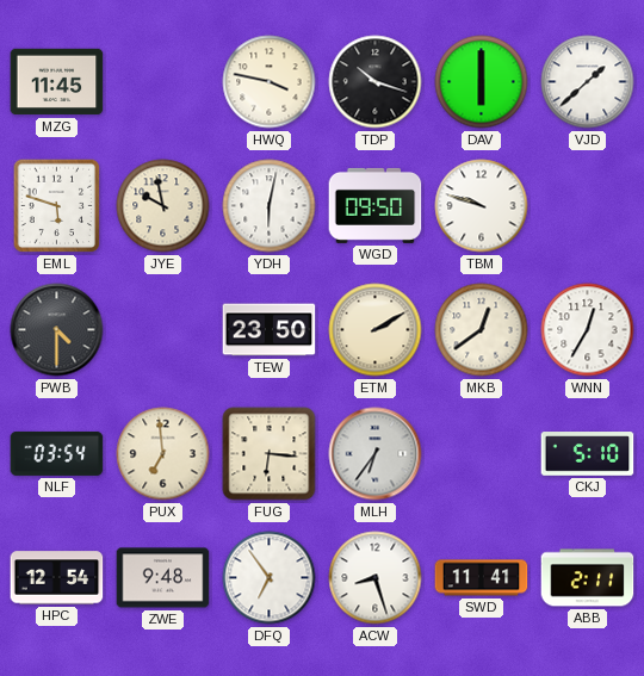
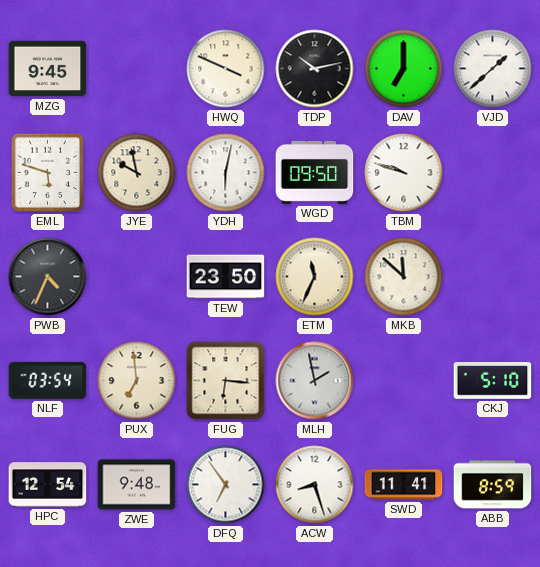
MZG: 11:45 -> 9:45
HWQ: 3:47 -> 3:49
TDP: 10:18 -> 10:13
DAV: 6:00 -> 7:00
PWB: 4:30 -> 4:34
ETM: 2:10 -> 11:34
MKB: 12:39 -> 11:52
WNN: 12:35 -> none
MLH: 6:36 -> 1:58
ABB: 2:11 -> 8:59
